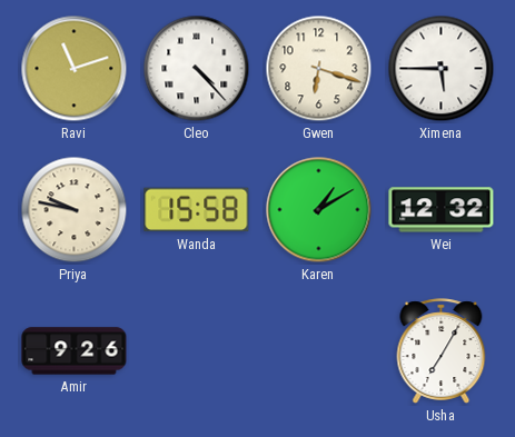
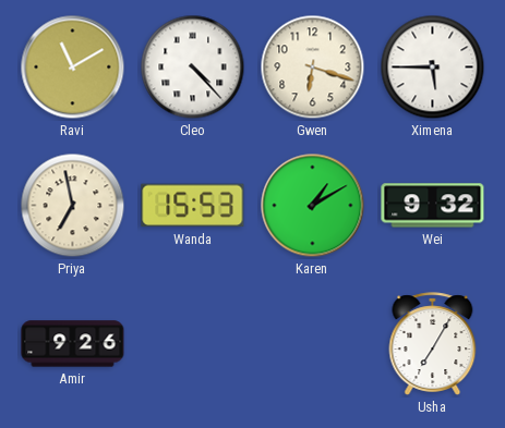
Ravi: 11:12 -> 11:10
Priya: 9:47 -> 6:58
Wanda: 15:58 -> 15:53
Wei: 12:32 -> 9:32
